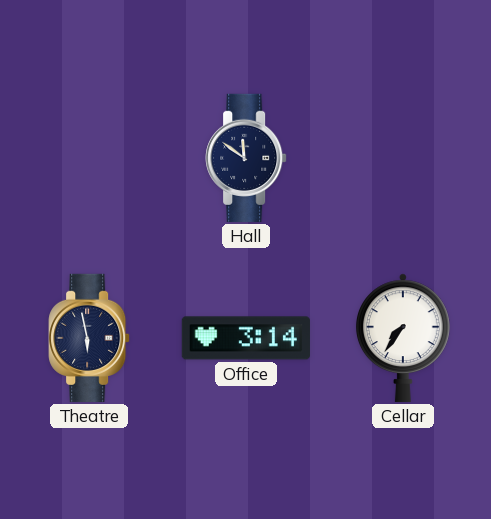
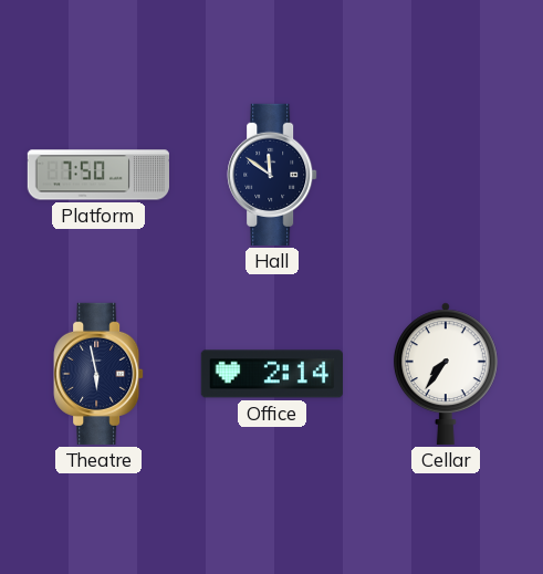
Platform: none -> 7:50
Office: 3:14 -> 2:14
